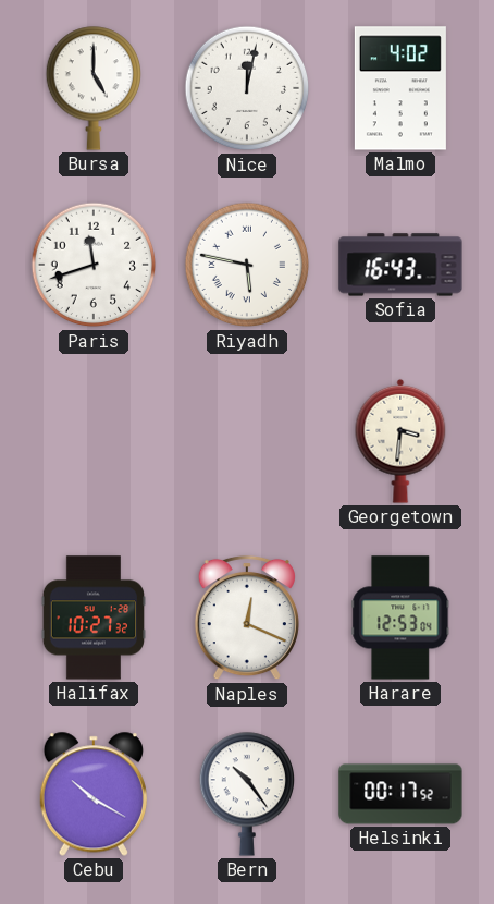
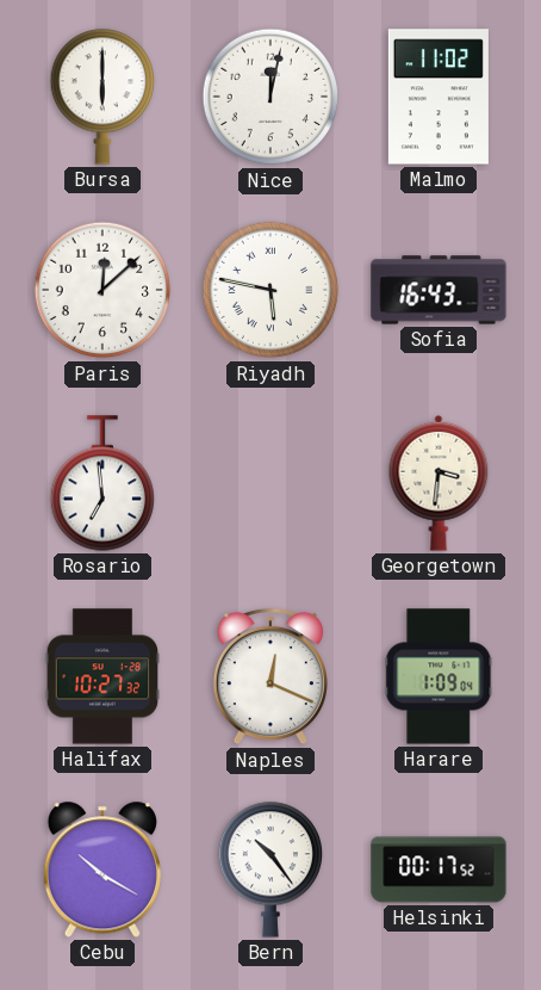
Bursa: 5:00 -> 6:00
Malmo: 4:02 -> 11:02
Paris: 11:42 -> 12:08
Rosario: none -> 6:59
Harare: 12:53 -> 1:09
